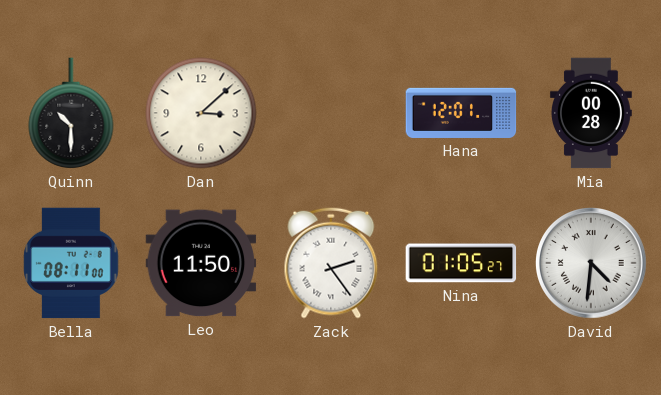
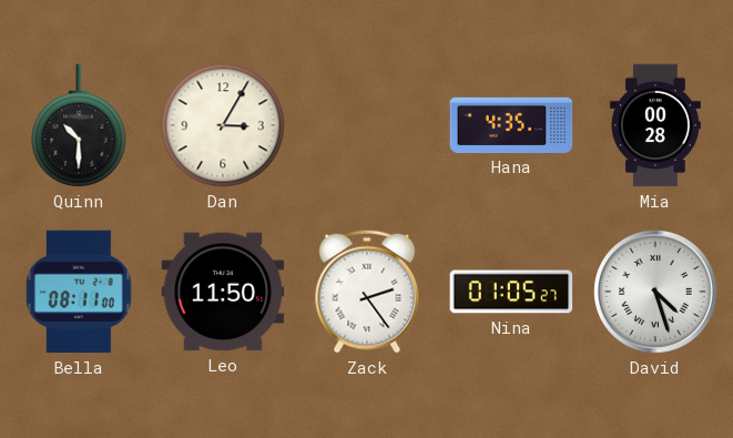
Dan: 3:08 -> 3:05
Hana: 12:01 -> 4:35
David: 4:31 -> 4:27
